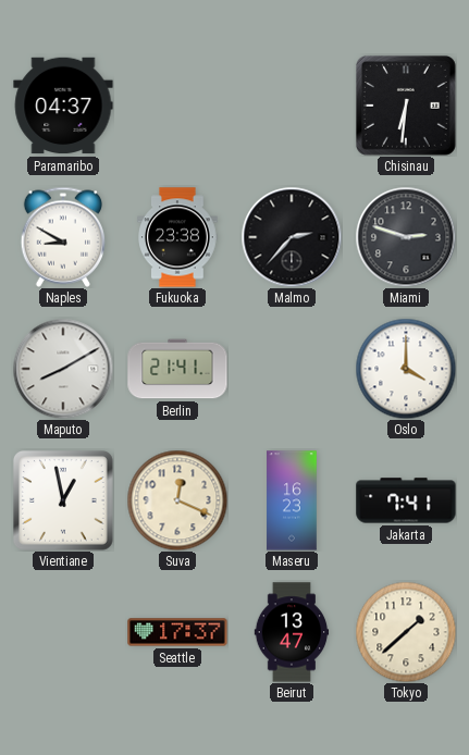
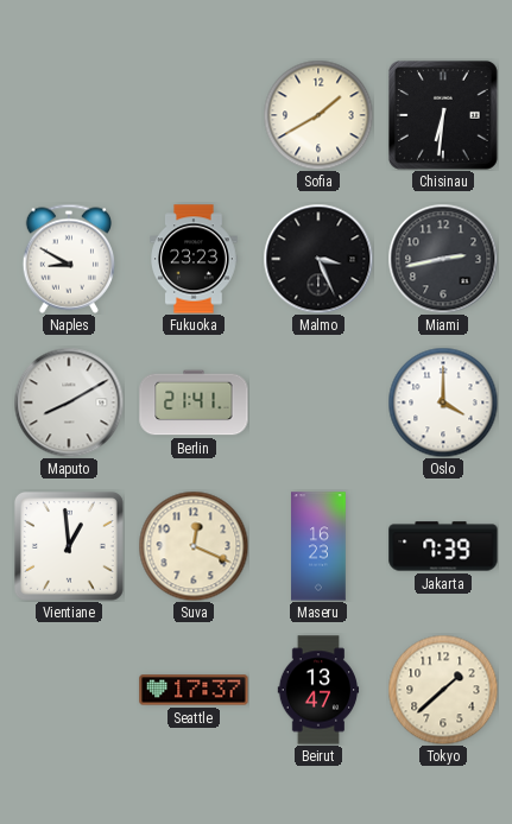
Paramaribo: 04:37 -> none
Sofia: none -> 1:40
Fukuoka: 23:38 -> 23:23
Malmo: 2:37 -> 3:26
Miami: 2:48 -> 2:43
Vientiane: 12:58 -> 12:59
Jakarta: 7:41 -> 7:39
